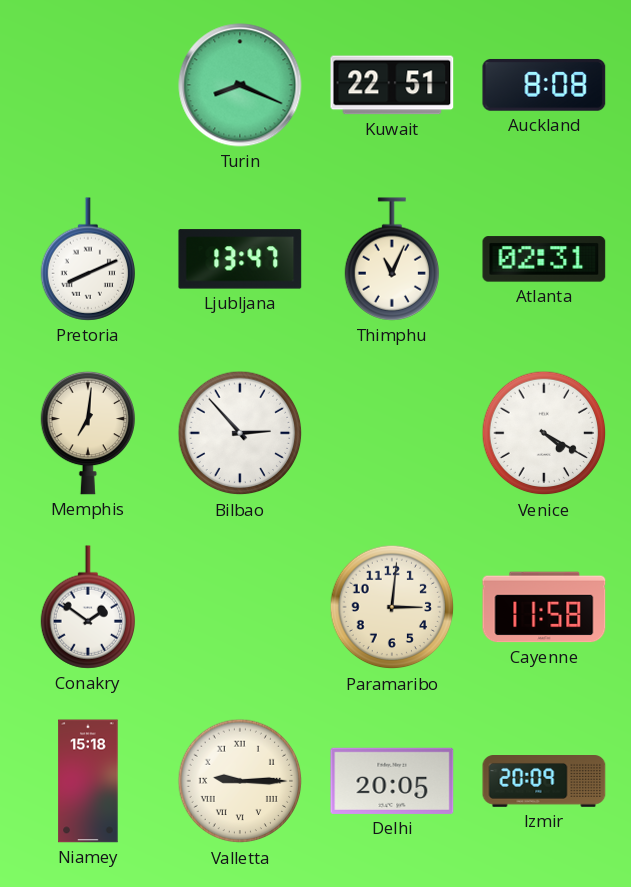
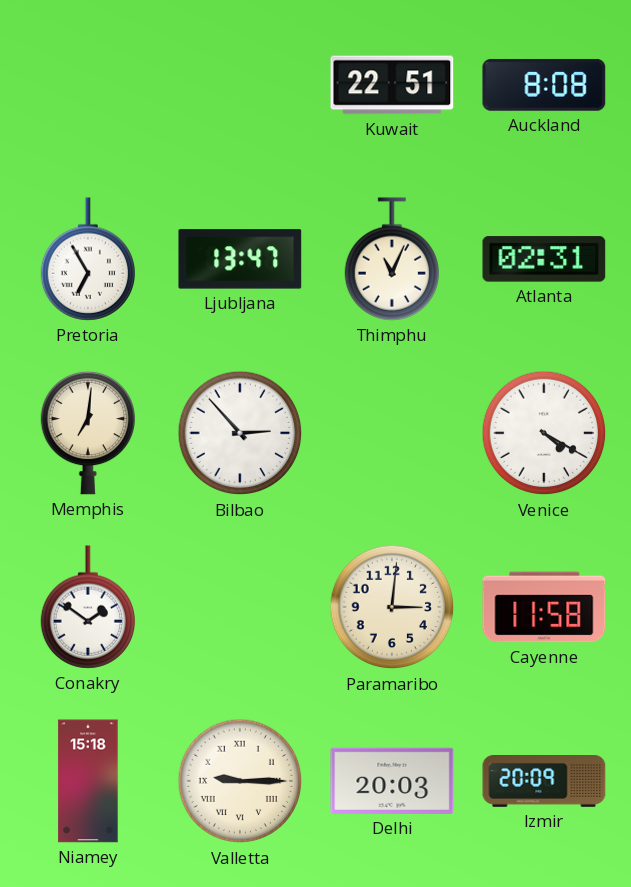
Turin: 8:19 -> none
Pretoria: 8:11 -> 6:55
Delhi: 20:05 -> 20:03
